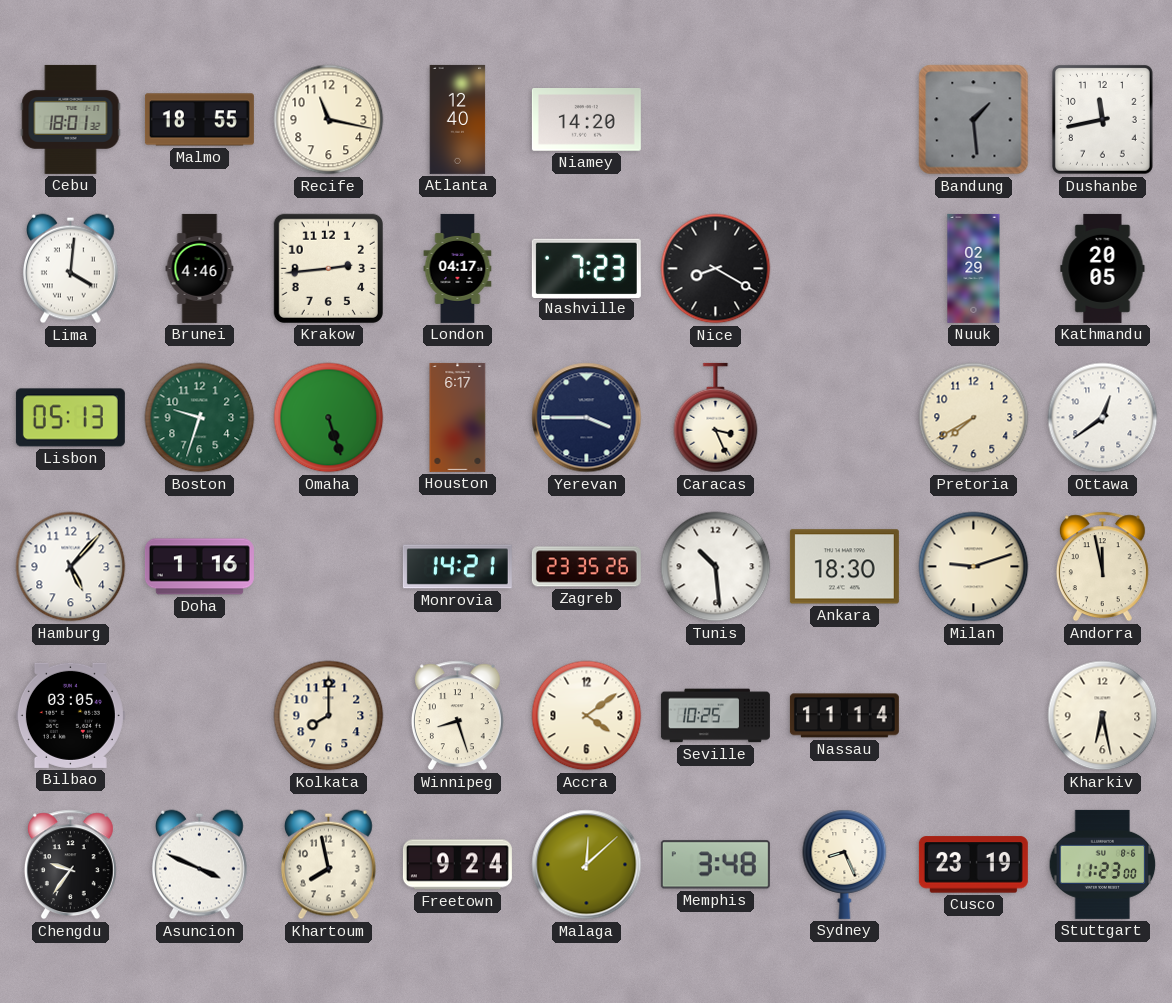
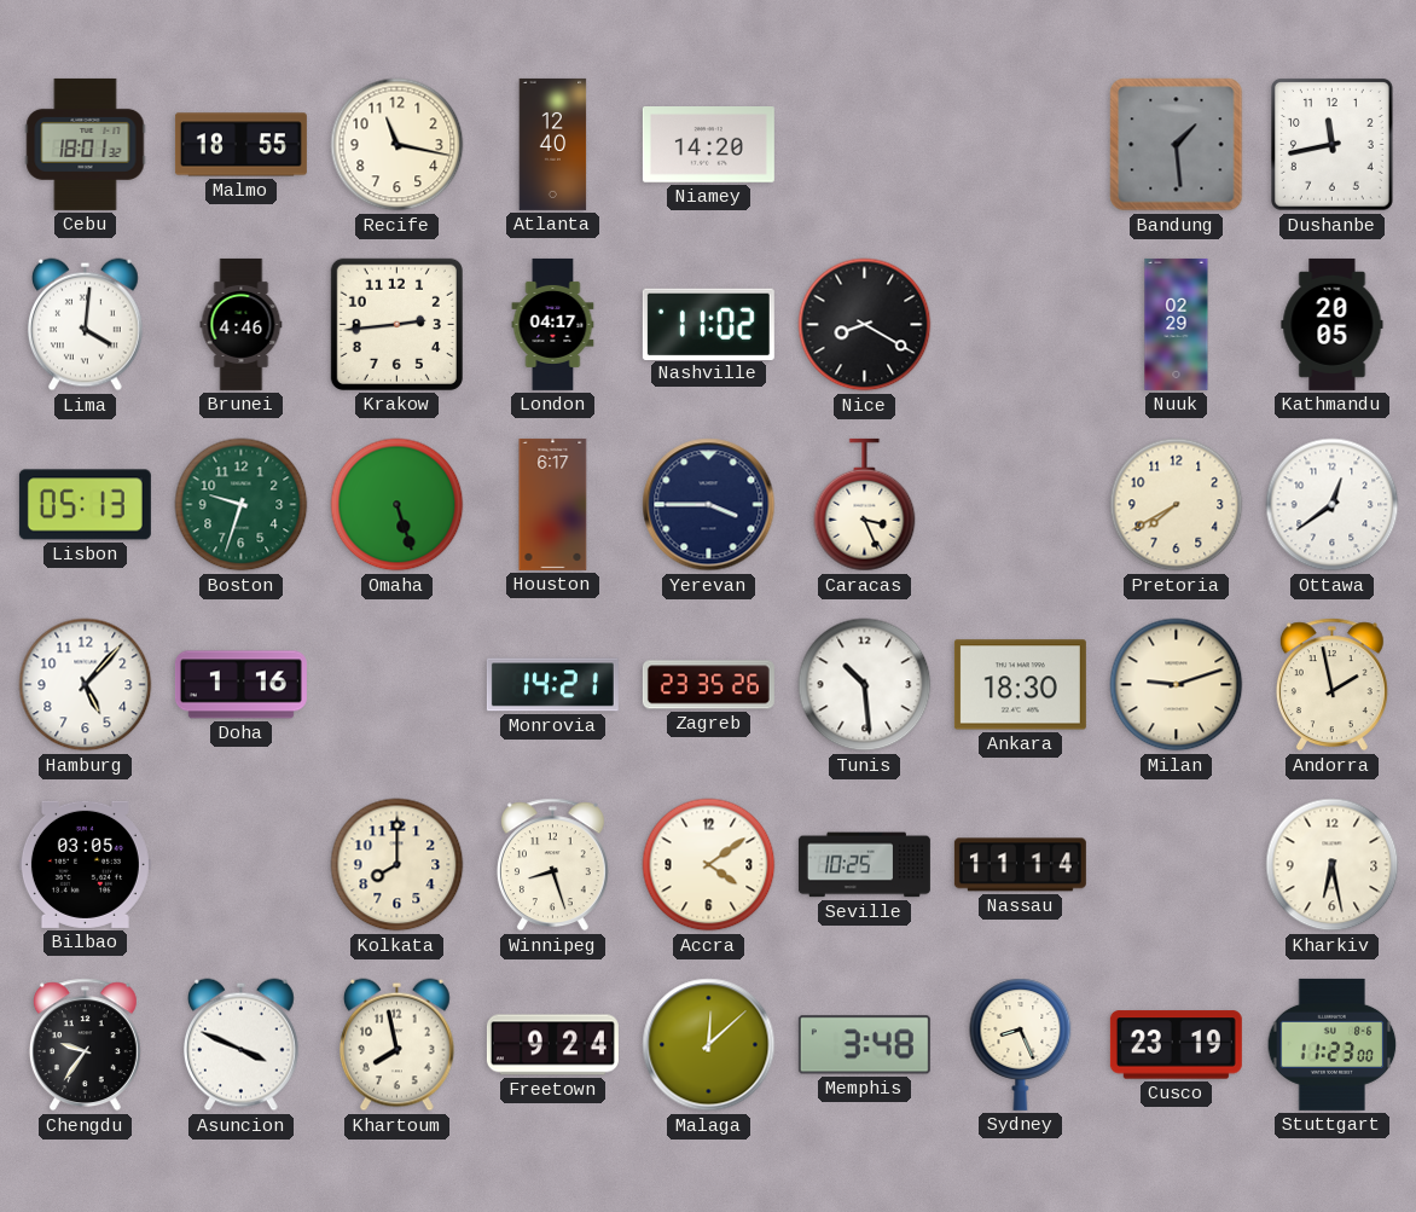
Nashville: 7:23 -> 11:02
Andorra: 11:58 -> 1:58
